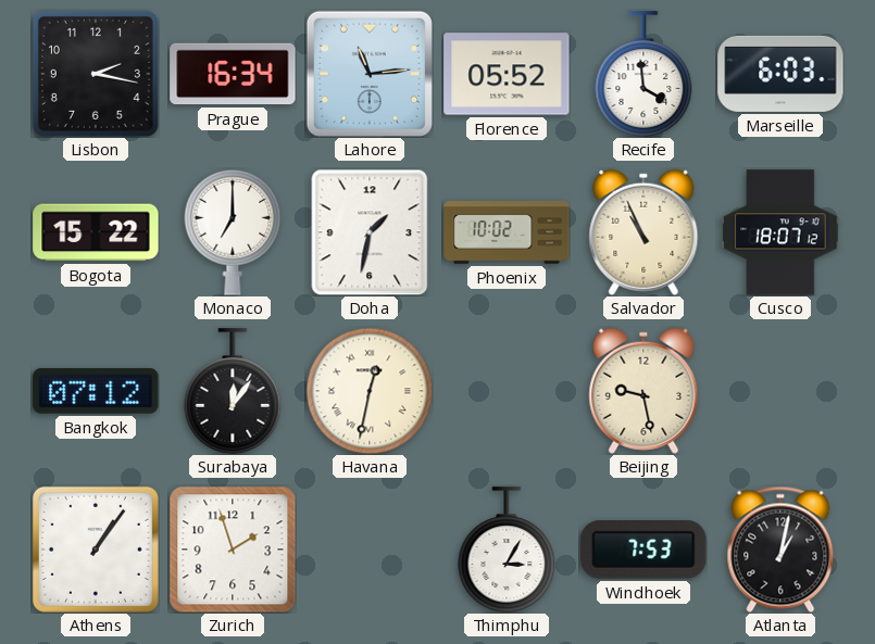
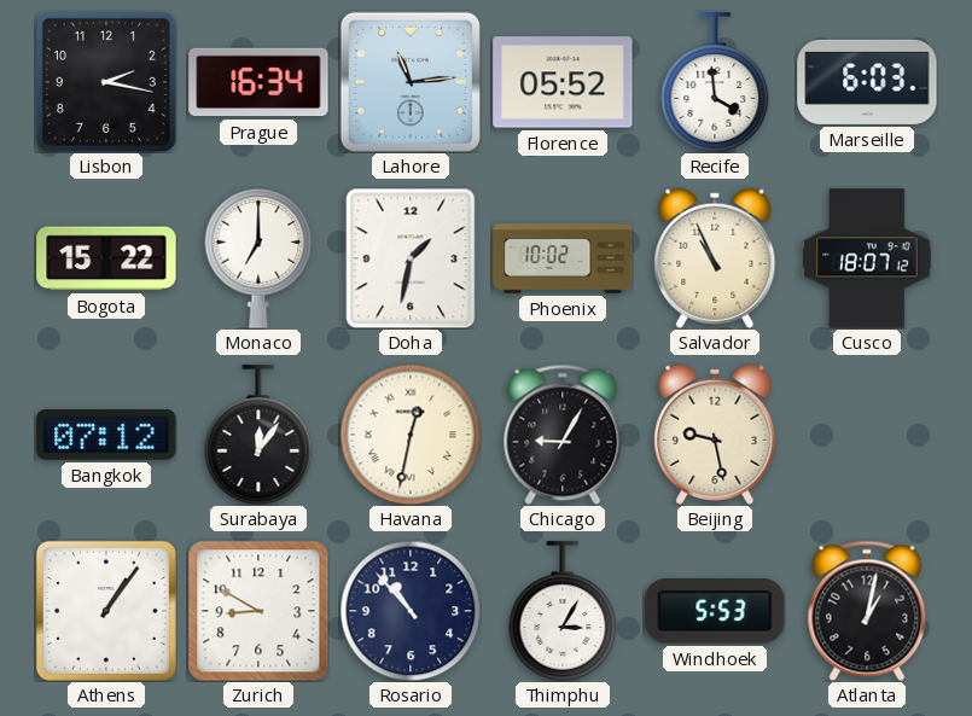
Chicago: none -> 9:05
Zurich: 1:57 -> 8:50
Rosario: none -> 10:53
Windhoek: 7:53 -> 5:53
